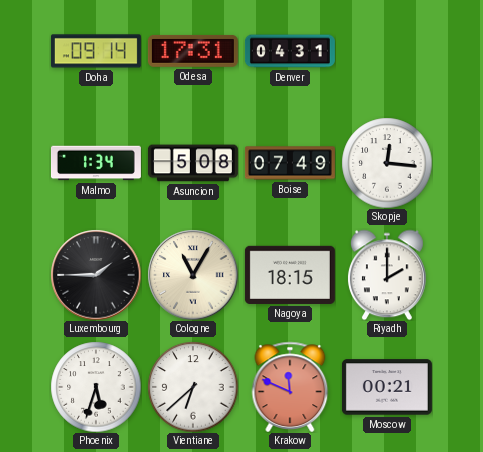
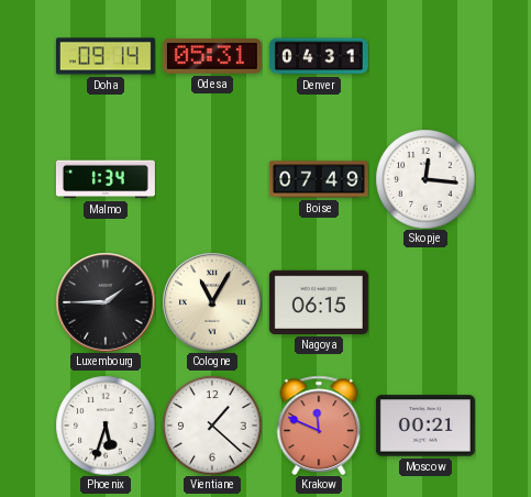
Odesa: 17:31 -> 05:31
Asuncion: 5:08 -> none
Nagoya: 18:15 -> 06:15
Riyadh: 2:00 -> none
Vientiane: 6:38 -> 1:22
